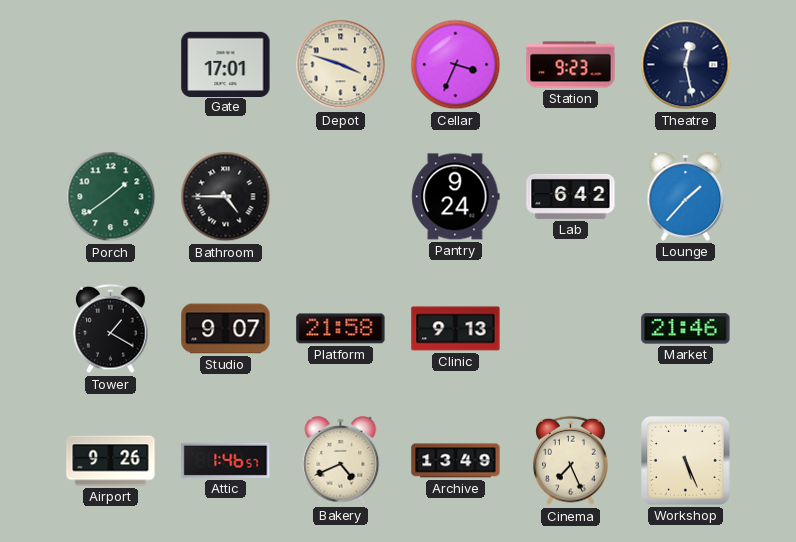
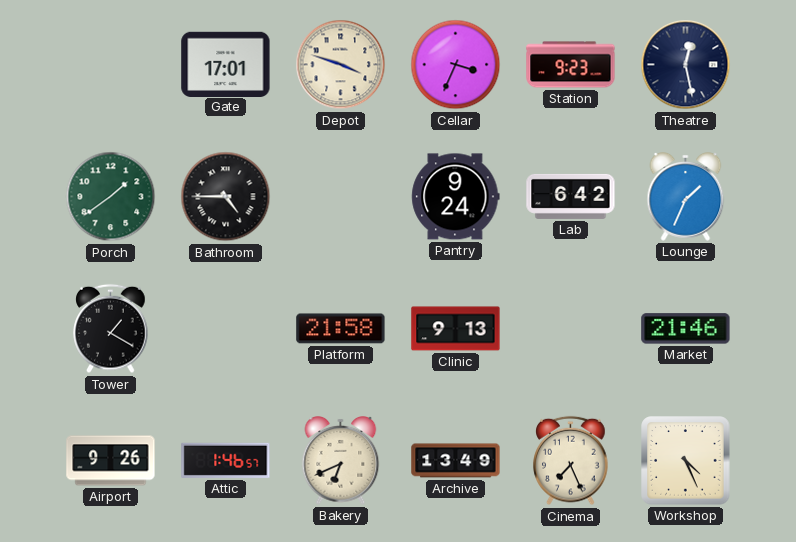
Lounge: 1:37 -> 1:34
Studio: 9:07 -> none
Bakery: 4:41 -> 6:41
Workshop: 5:26 -> 4:26
